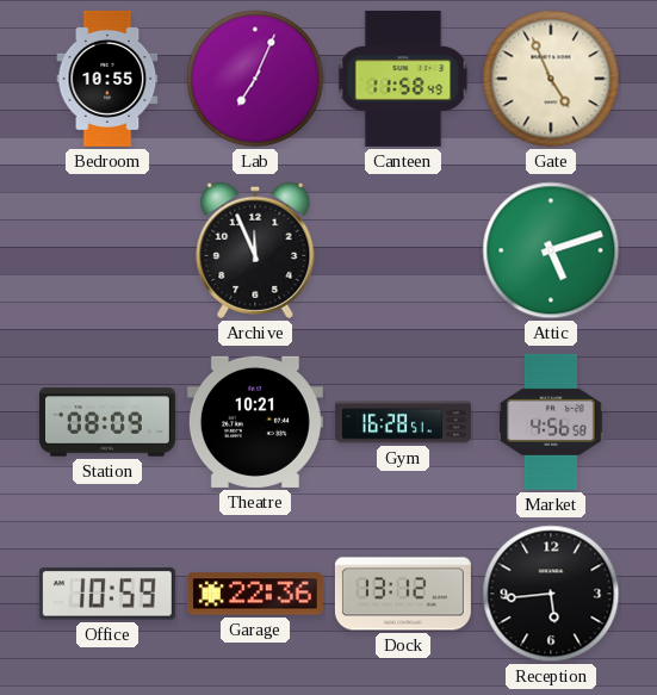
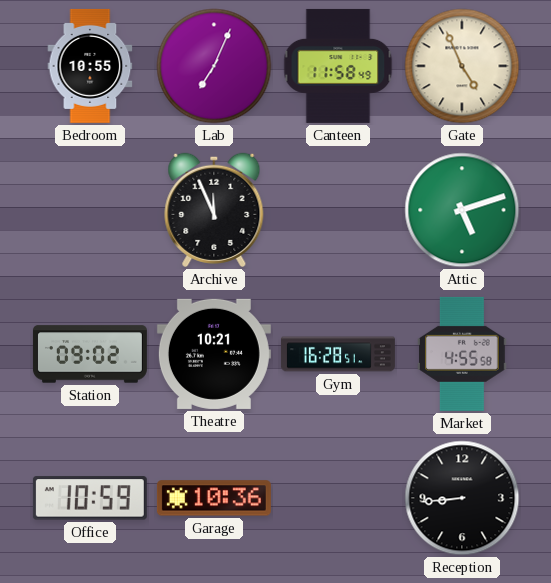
Station: 08:09 -> 09:02
Market: 4:56 -> 4:55
Garage: 22:36 -> 10:36
Dock: 13:12 -> none
Reception: 5:44 -> 8:44
